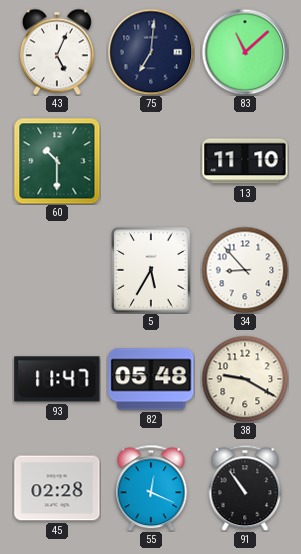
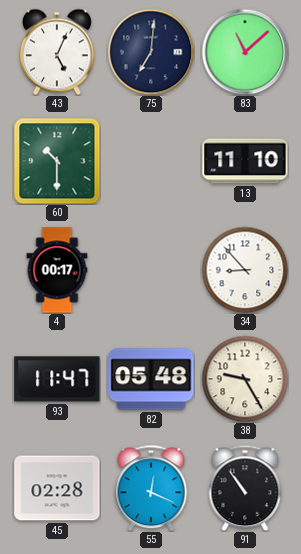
4: none -> 00:17
5: 5:35 -> none
38: 9:20 -> 9:25
